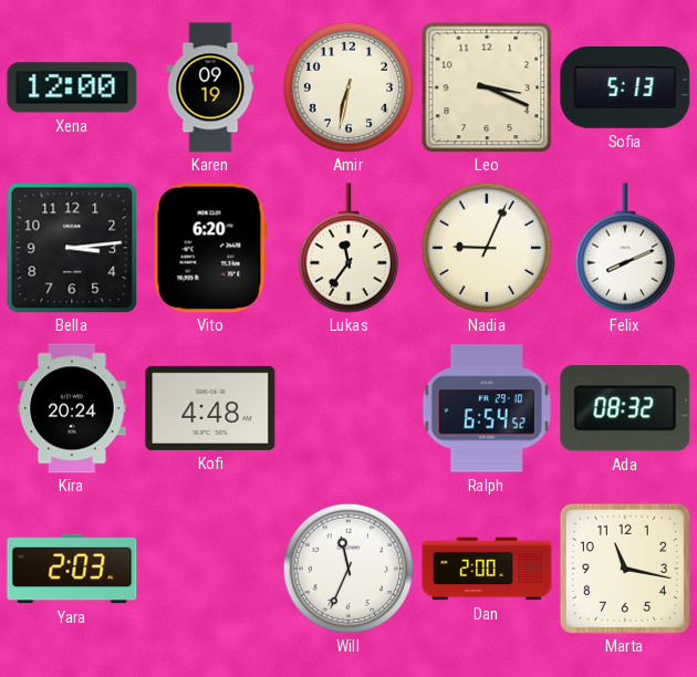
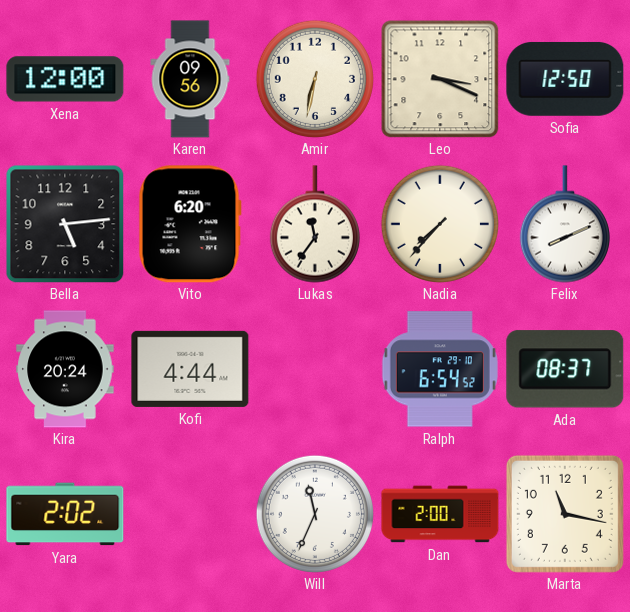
Karen: 09:19 -> 09:56
Sofia: 5:13 -> 12:50
Bella: 3:14 -> 5:14
Nadia: 9:04 -> 7:37
Kofi: 4:48 -> 4:44
Ada: 08:32 -> 08:37
Yara: 2:03 -> 2:02
